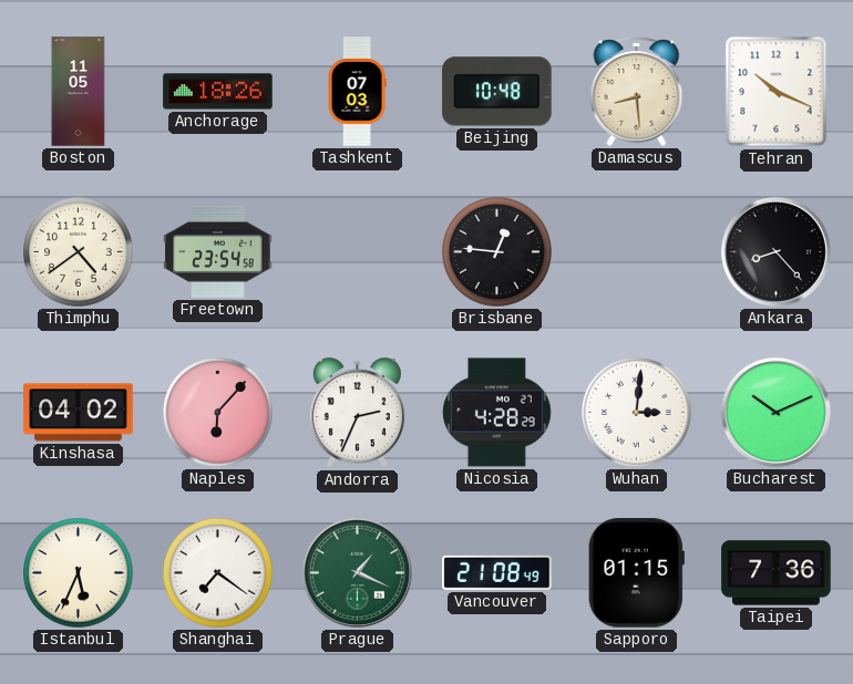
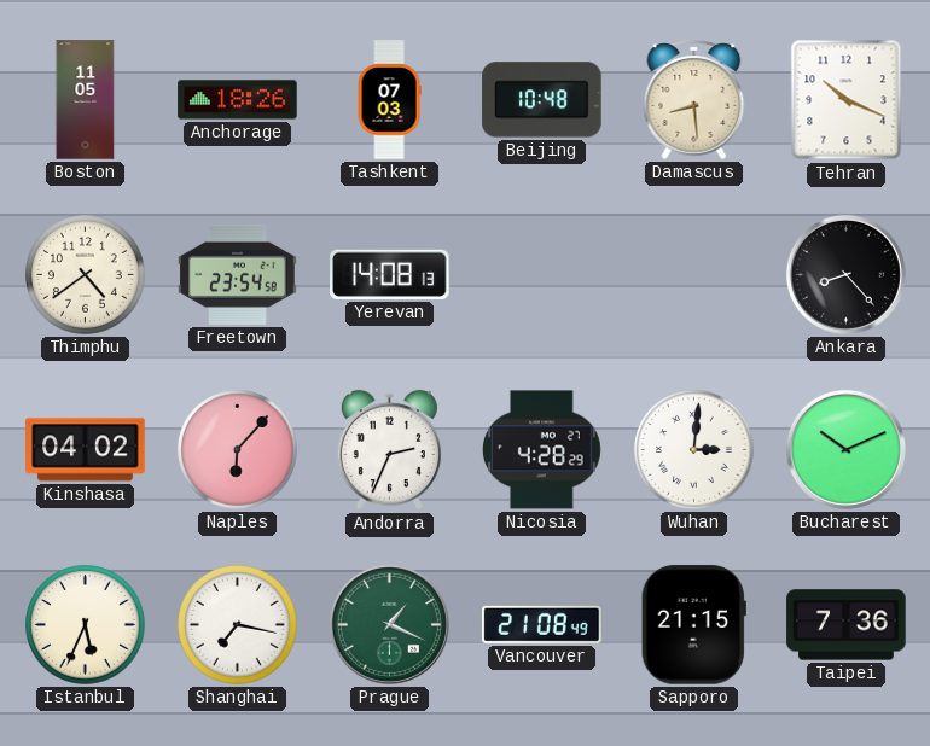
Yerevan: none -> 14:08
Brisbane: 12:46 -> none
Shanghai: 7:21 -> 7:17
Sapporo: 01:15 -> 21:15
